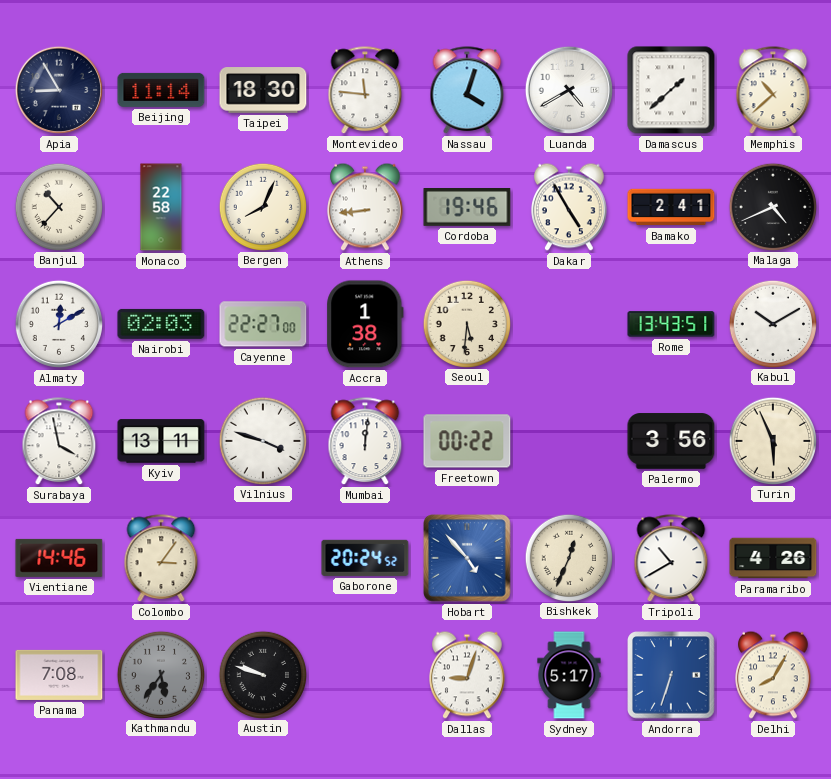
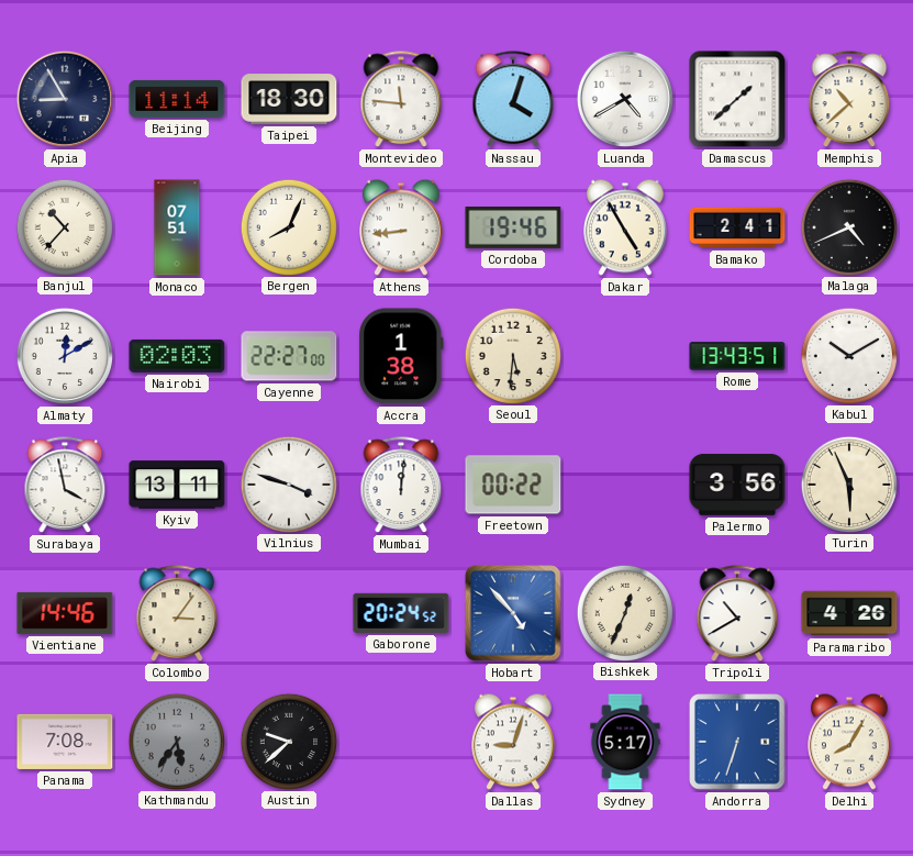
Monaco: 22:58 -> 07:51
Austin: 9:48 -> 9:38
